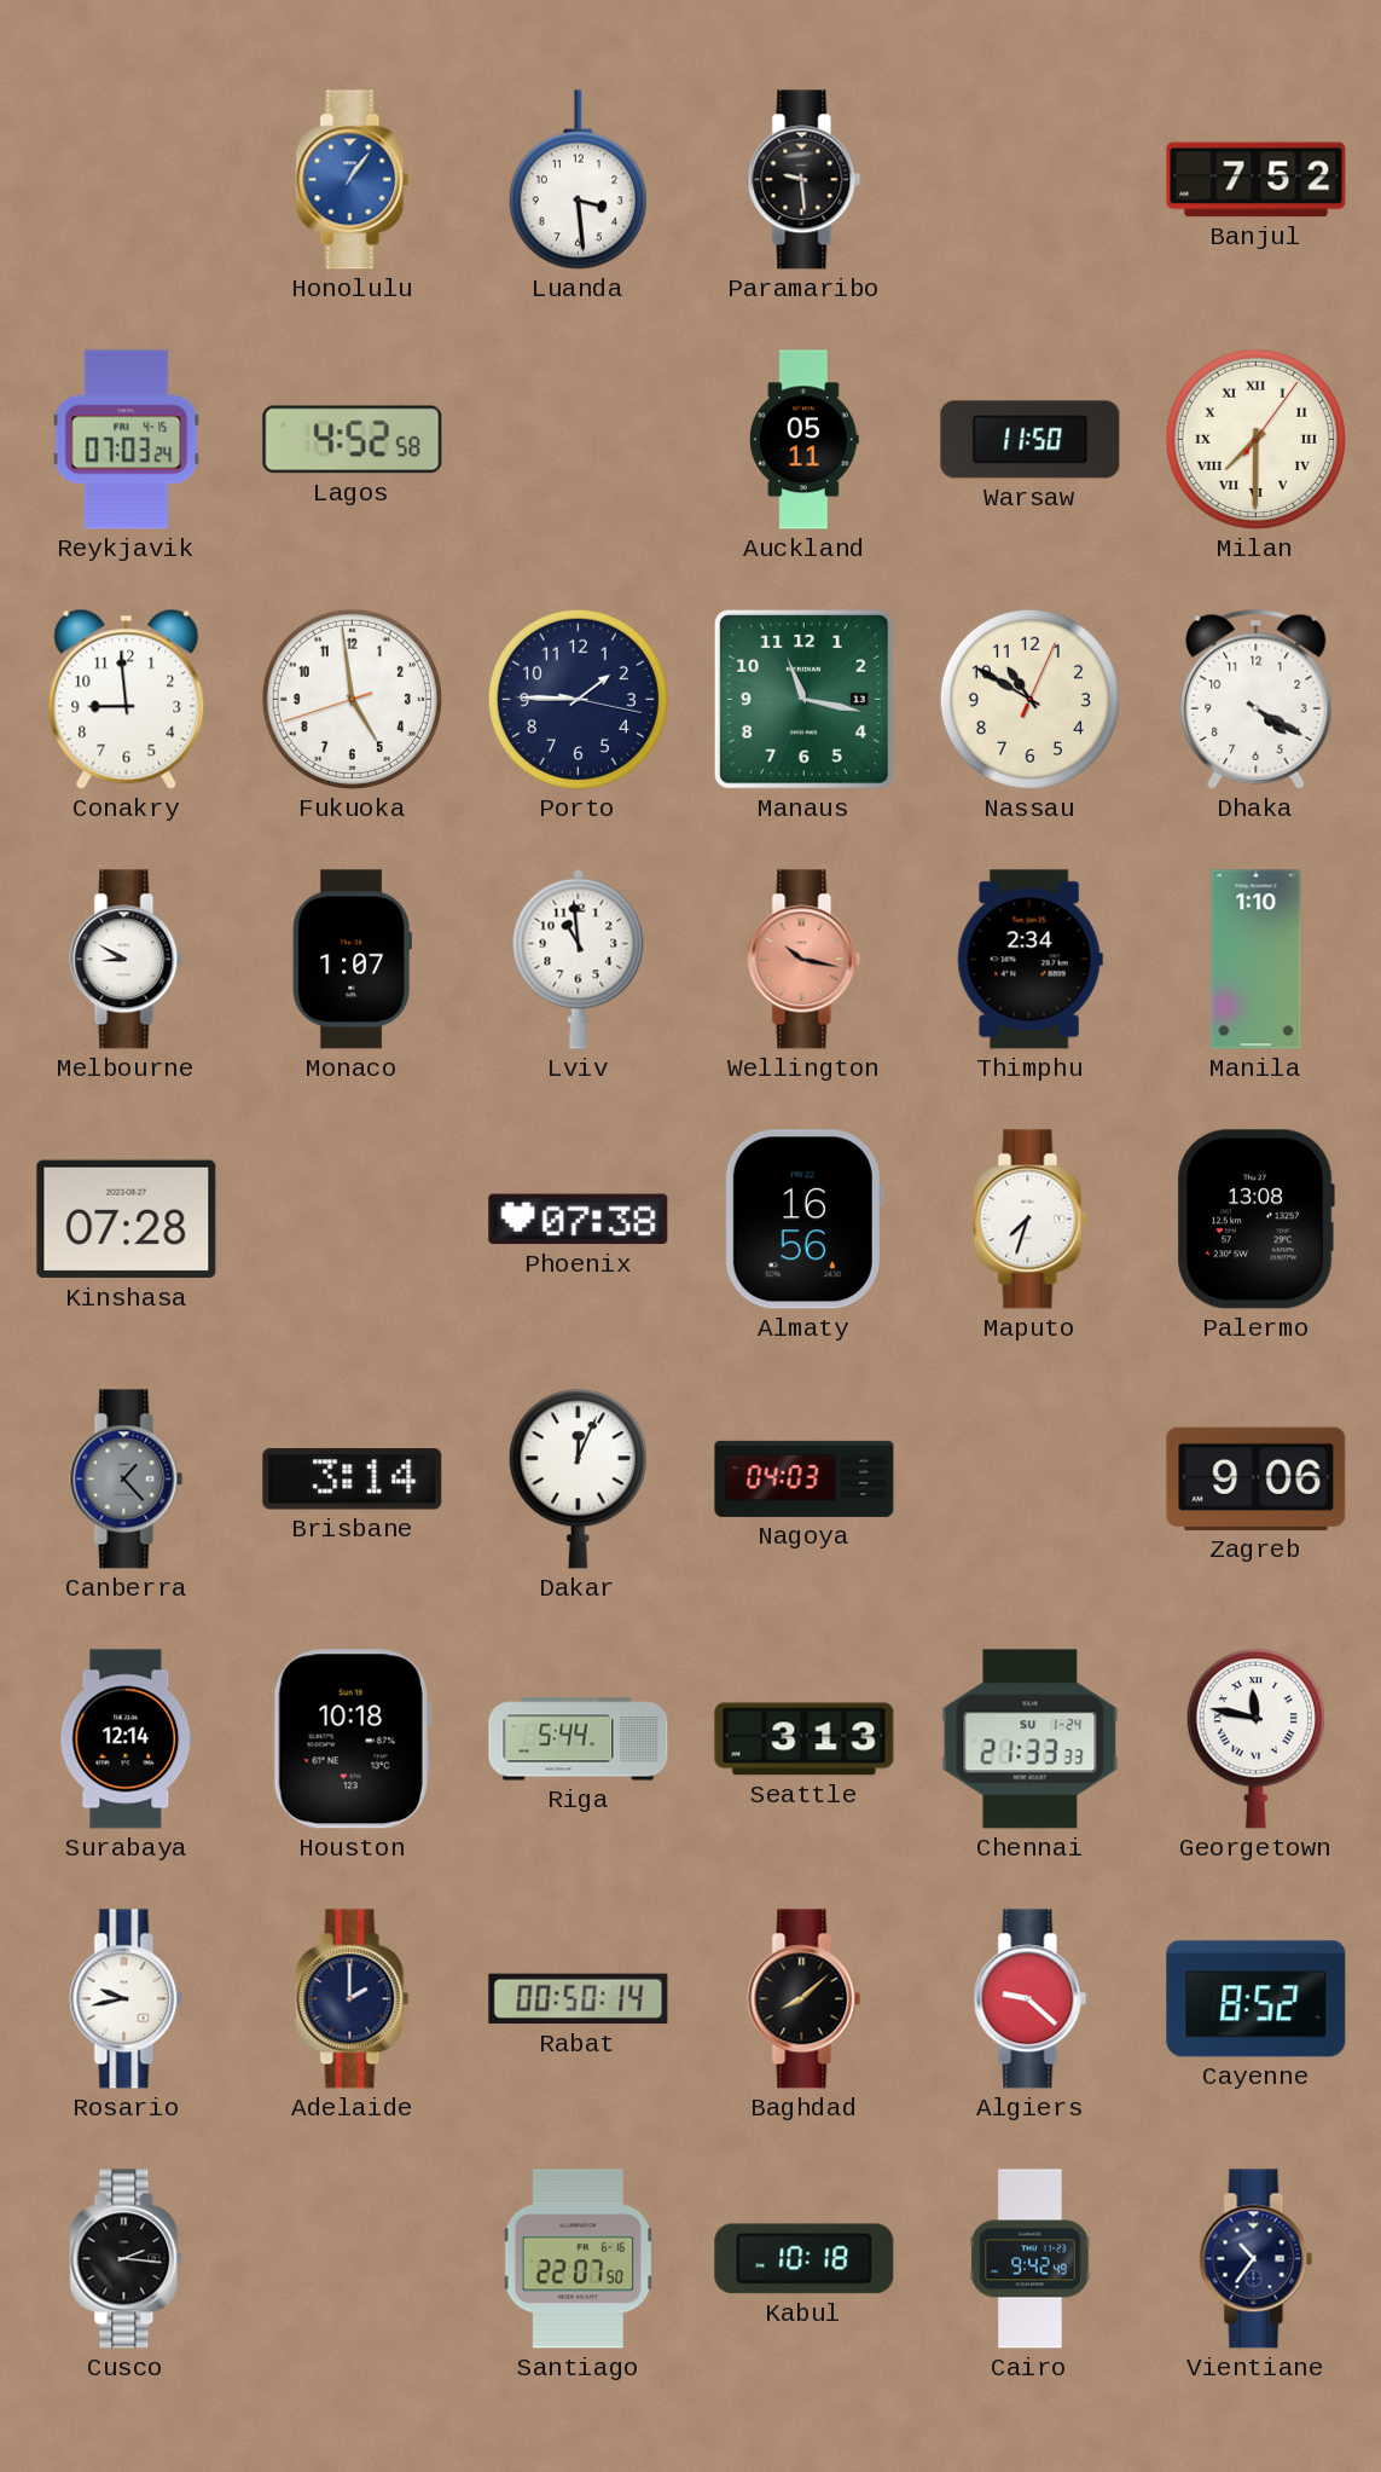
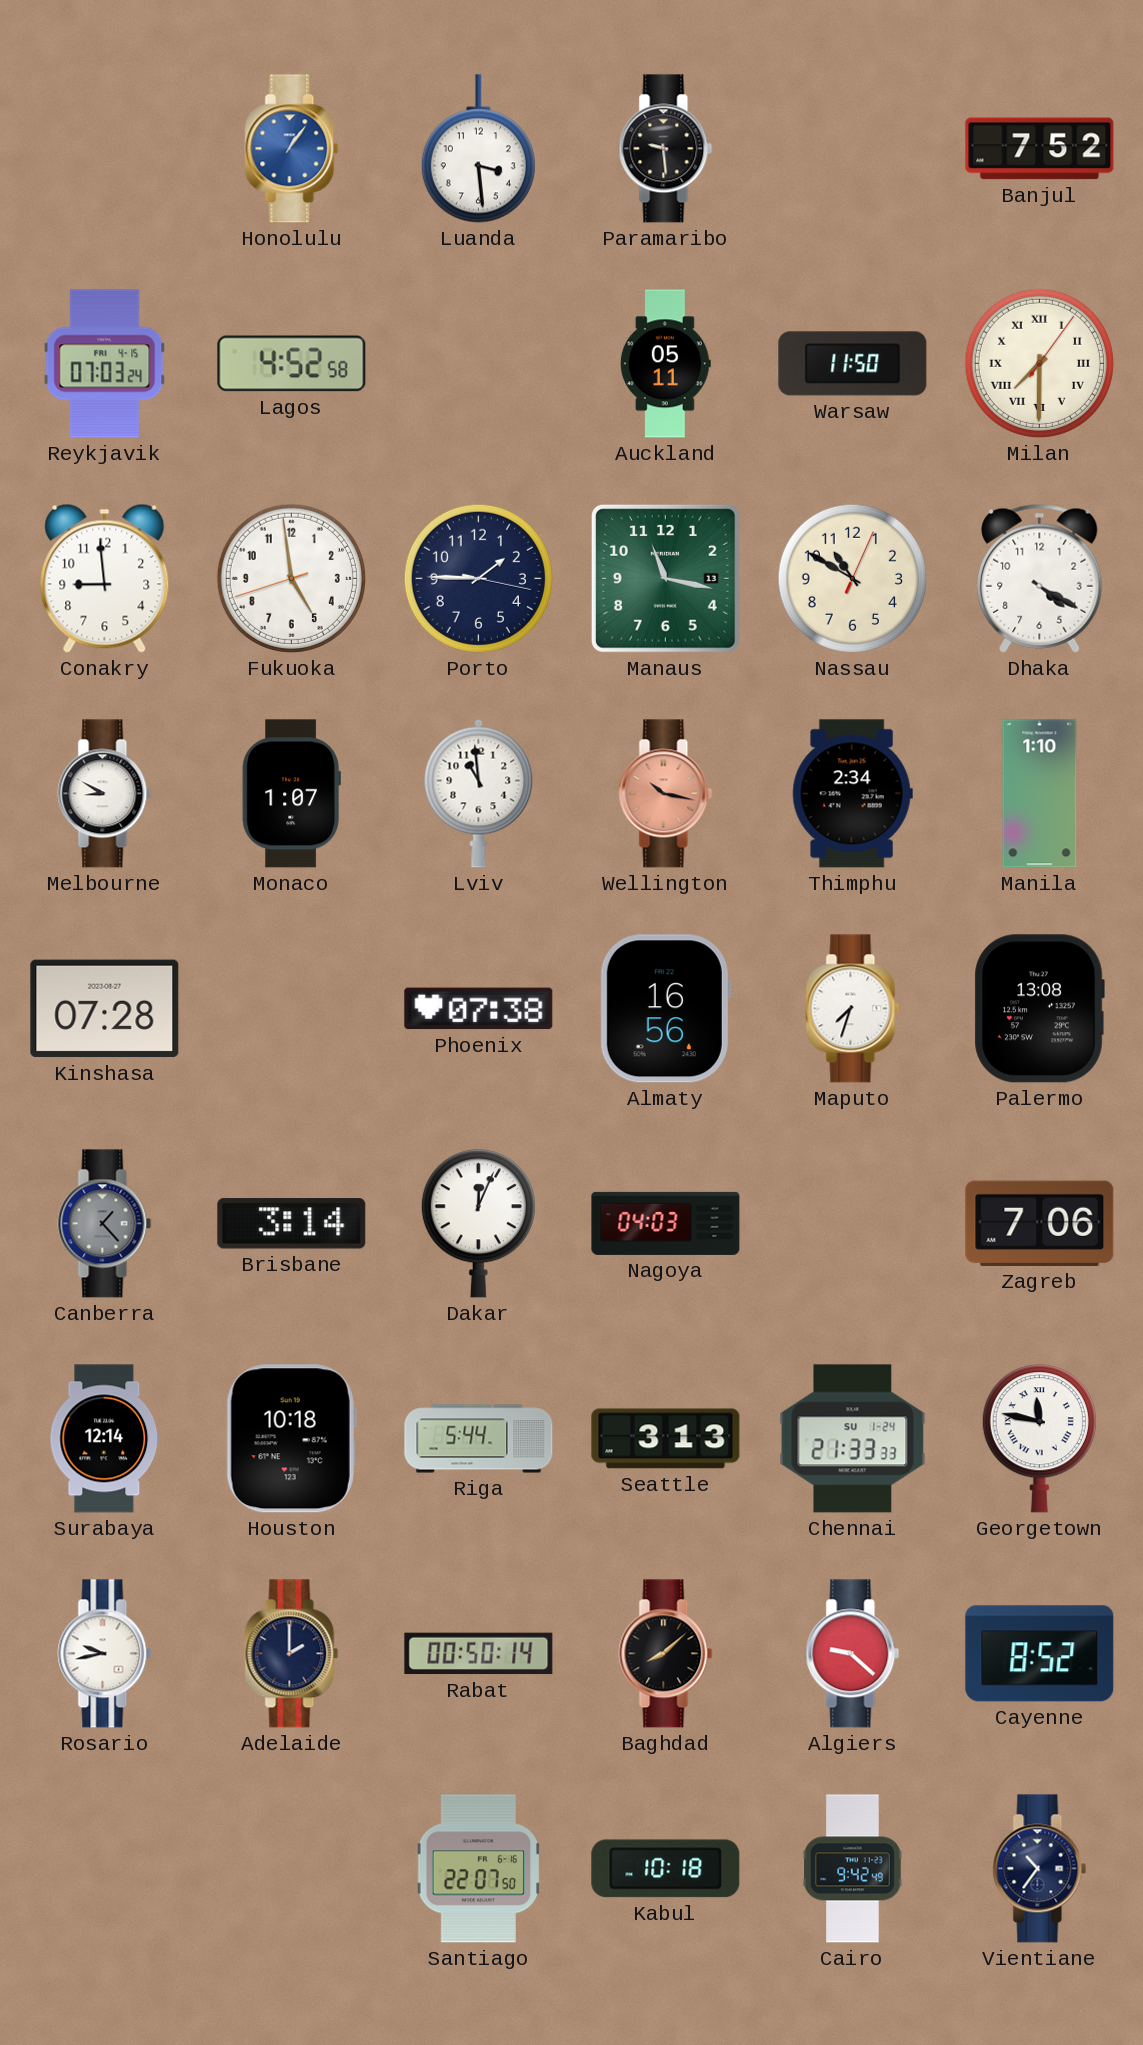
Zagreb: 9:06 -> 7:06
Cusco: 2:16 -> none
